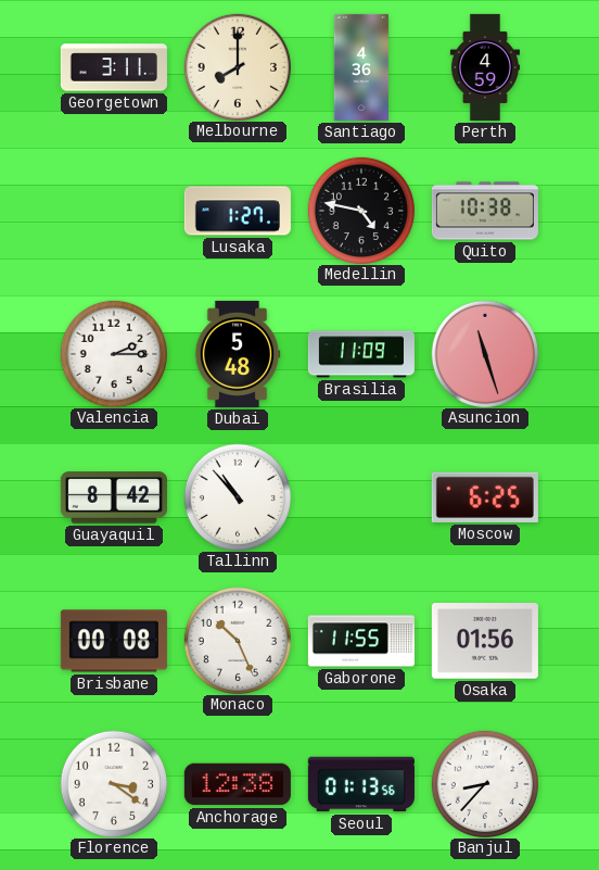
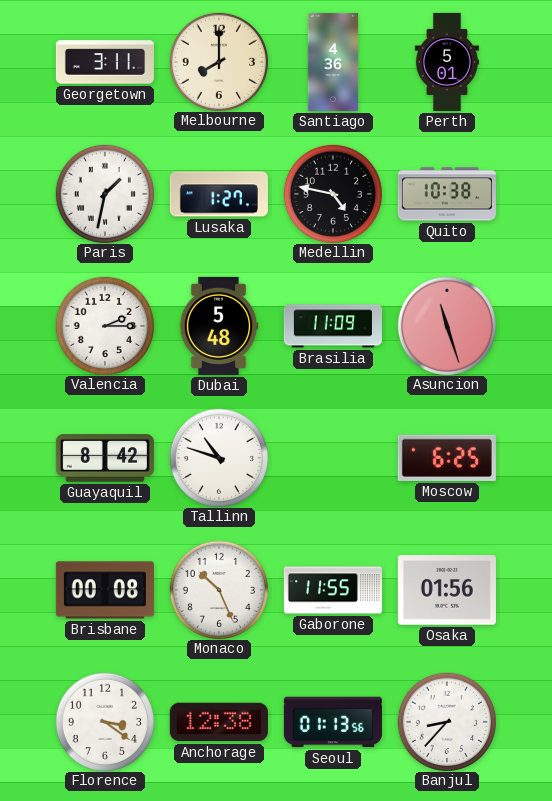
Perth: 4:59 -> 5:01
Paris: none -> 1:32
Tallinn: 10:53 -> 10:48
